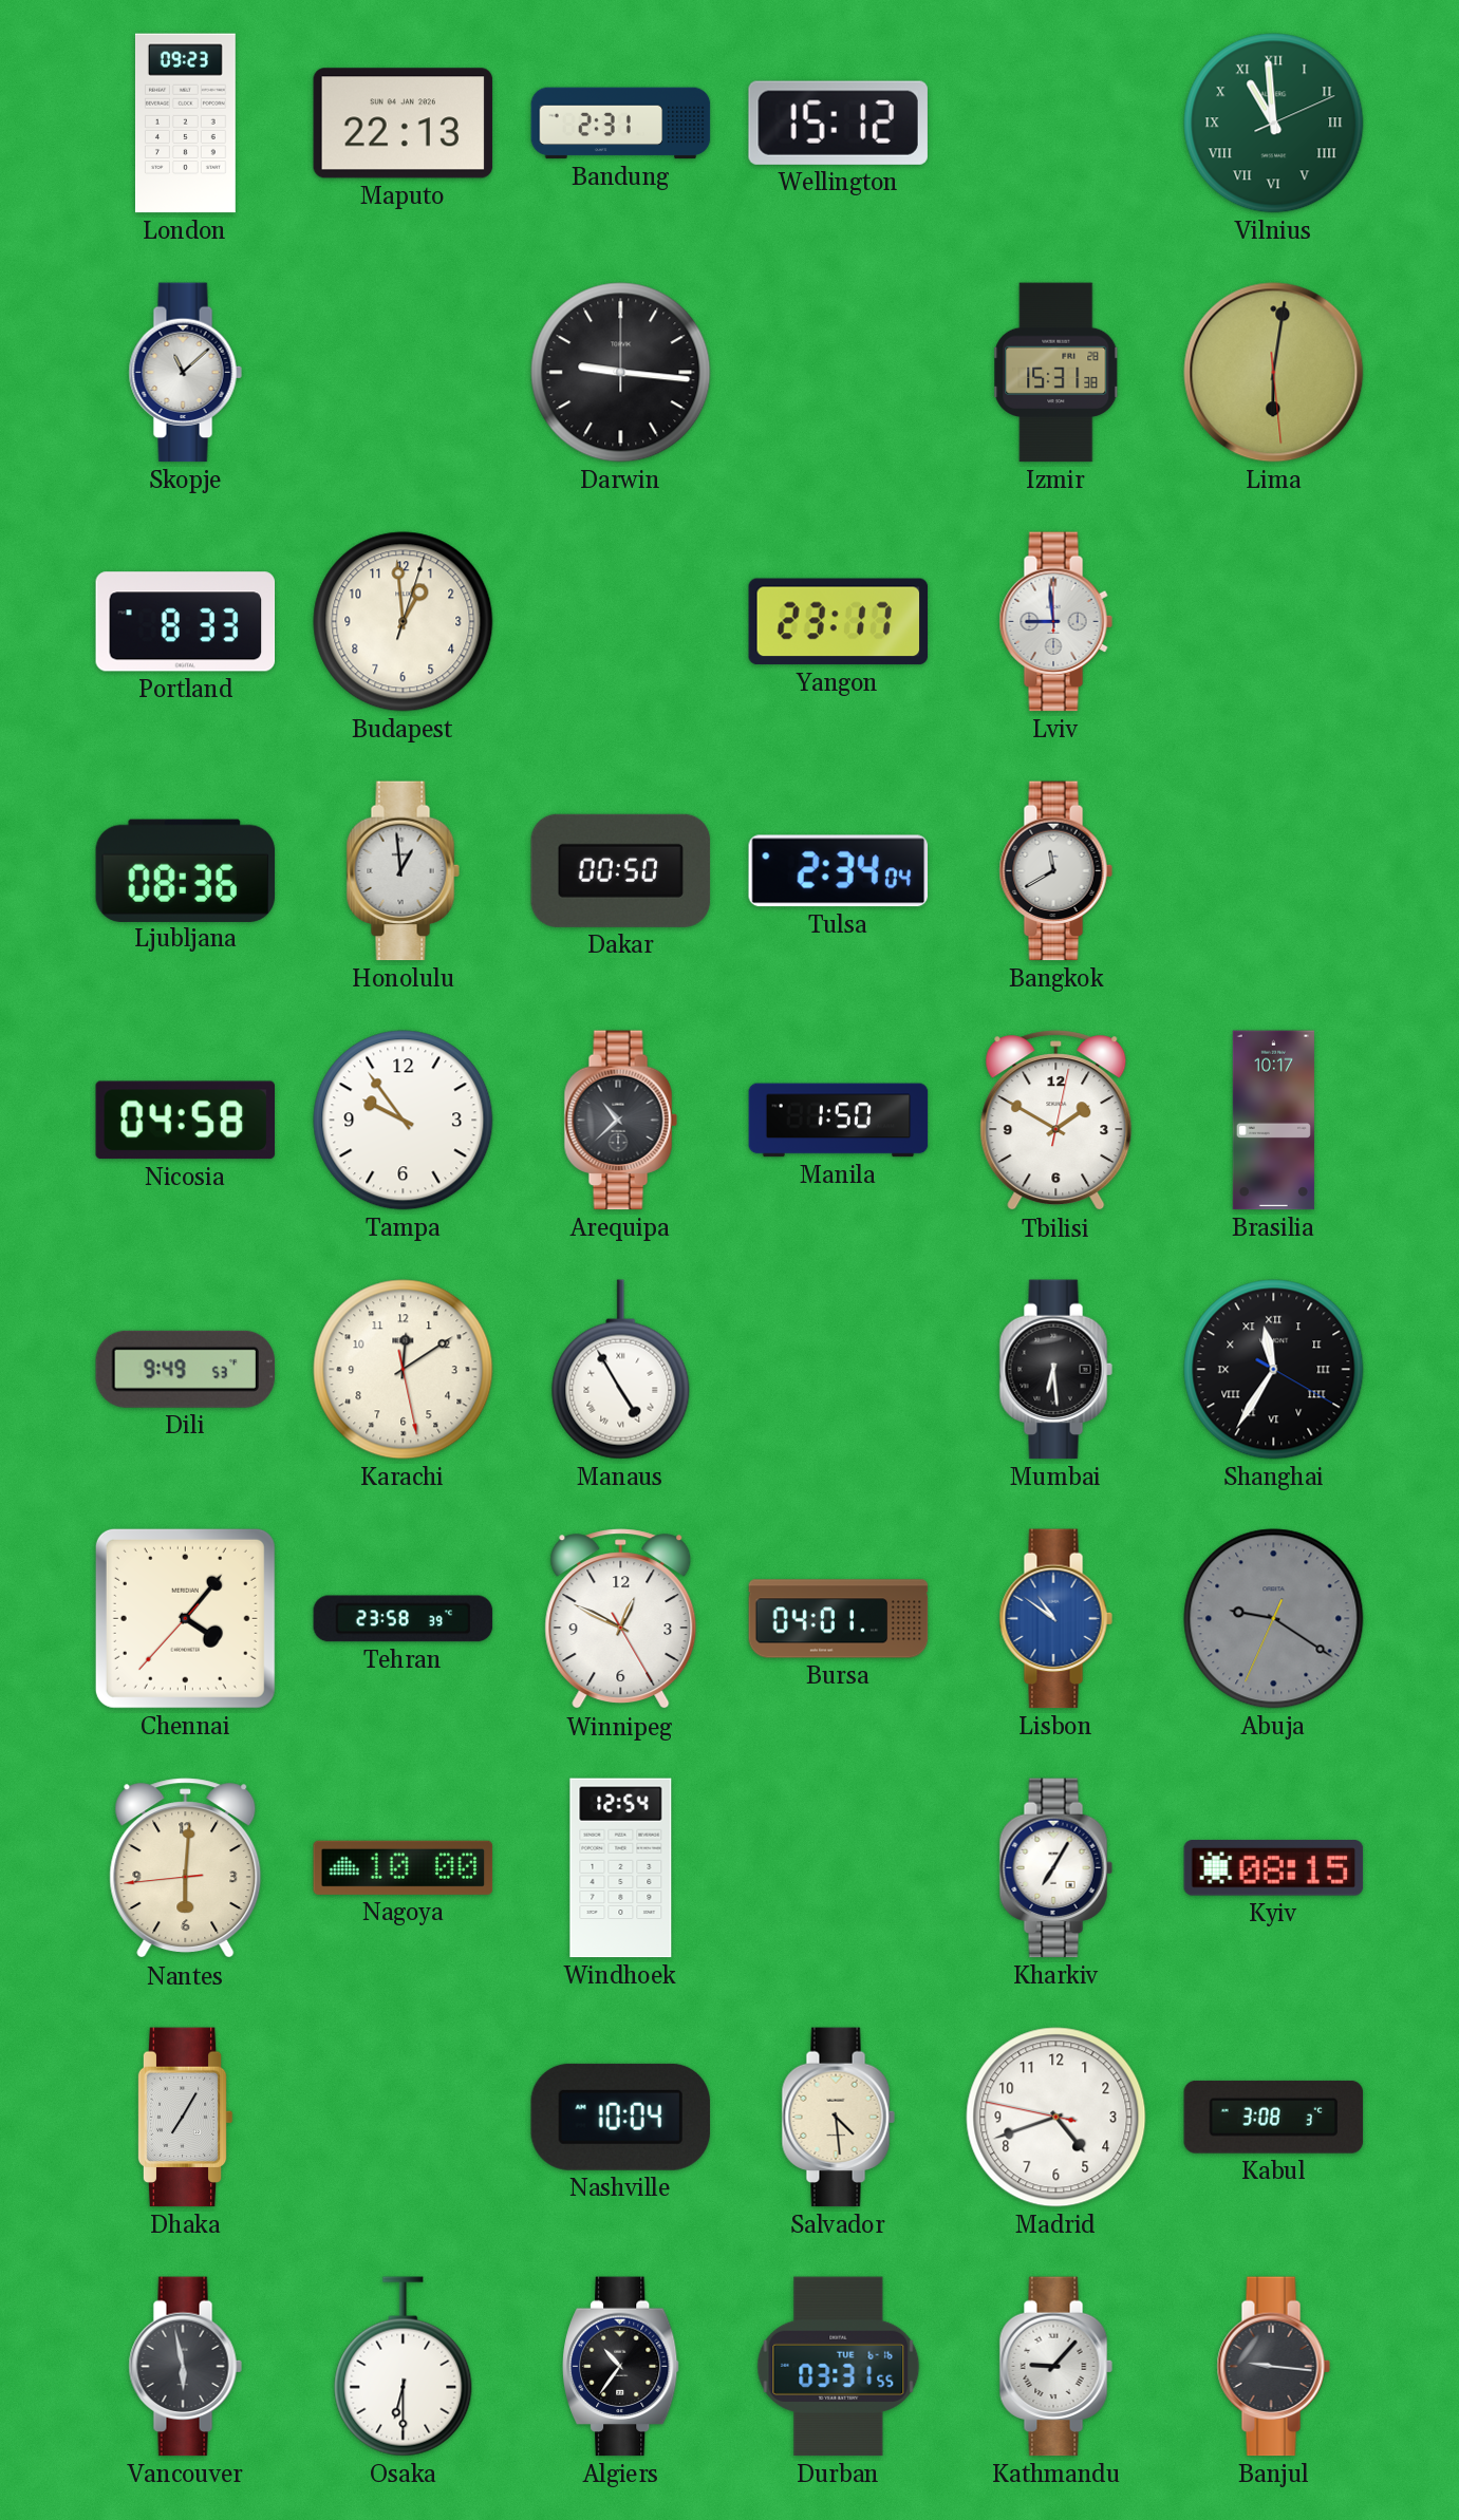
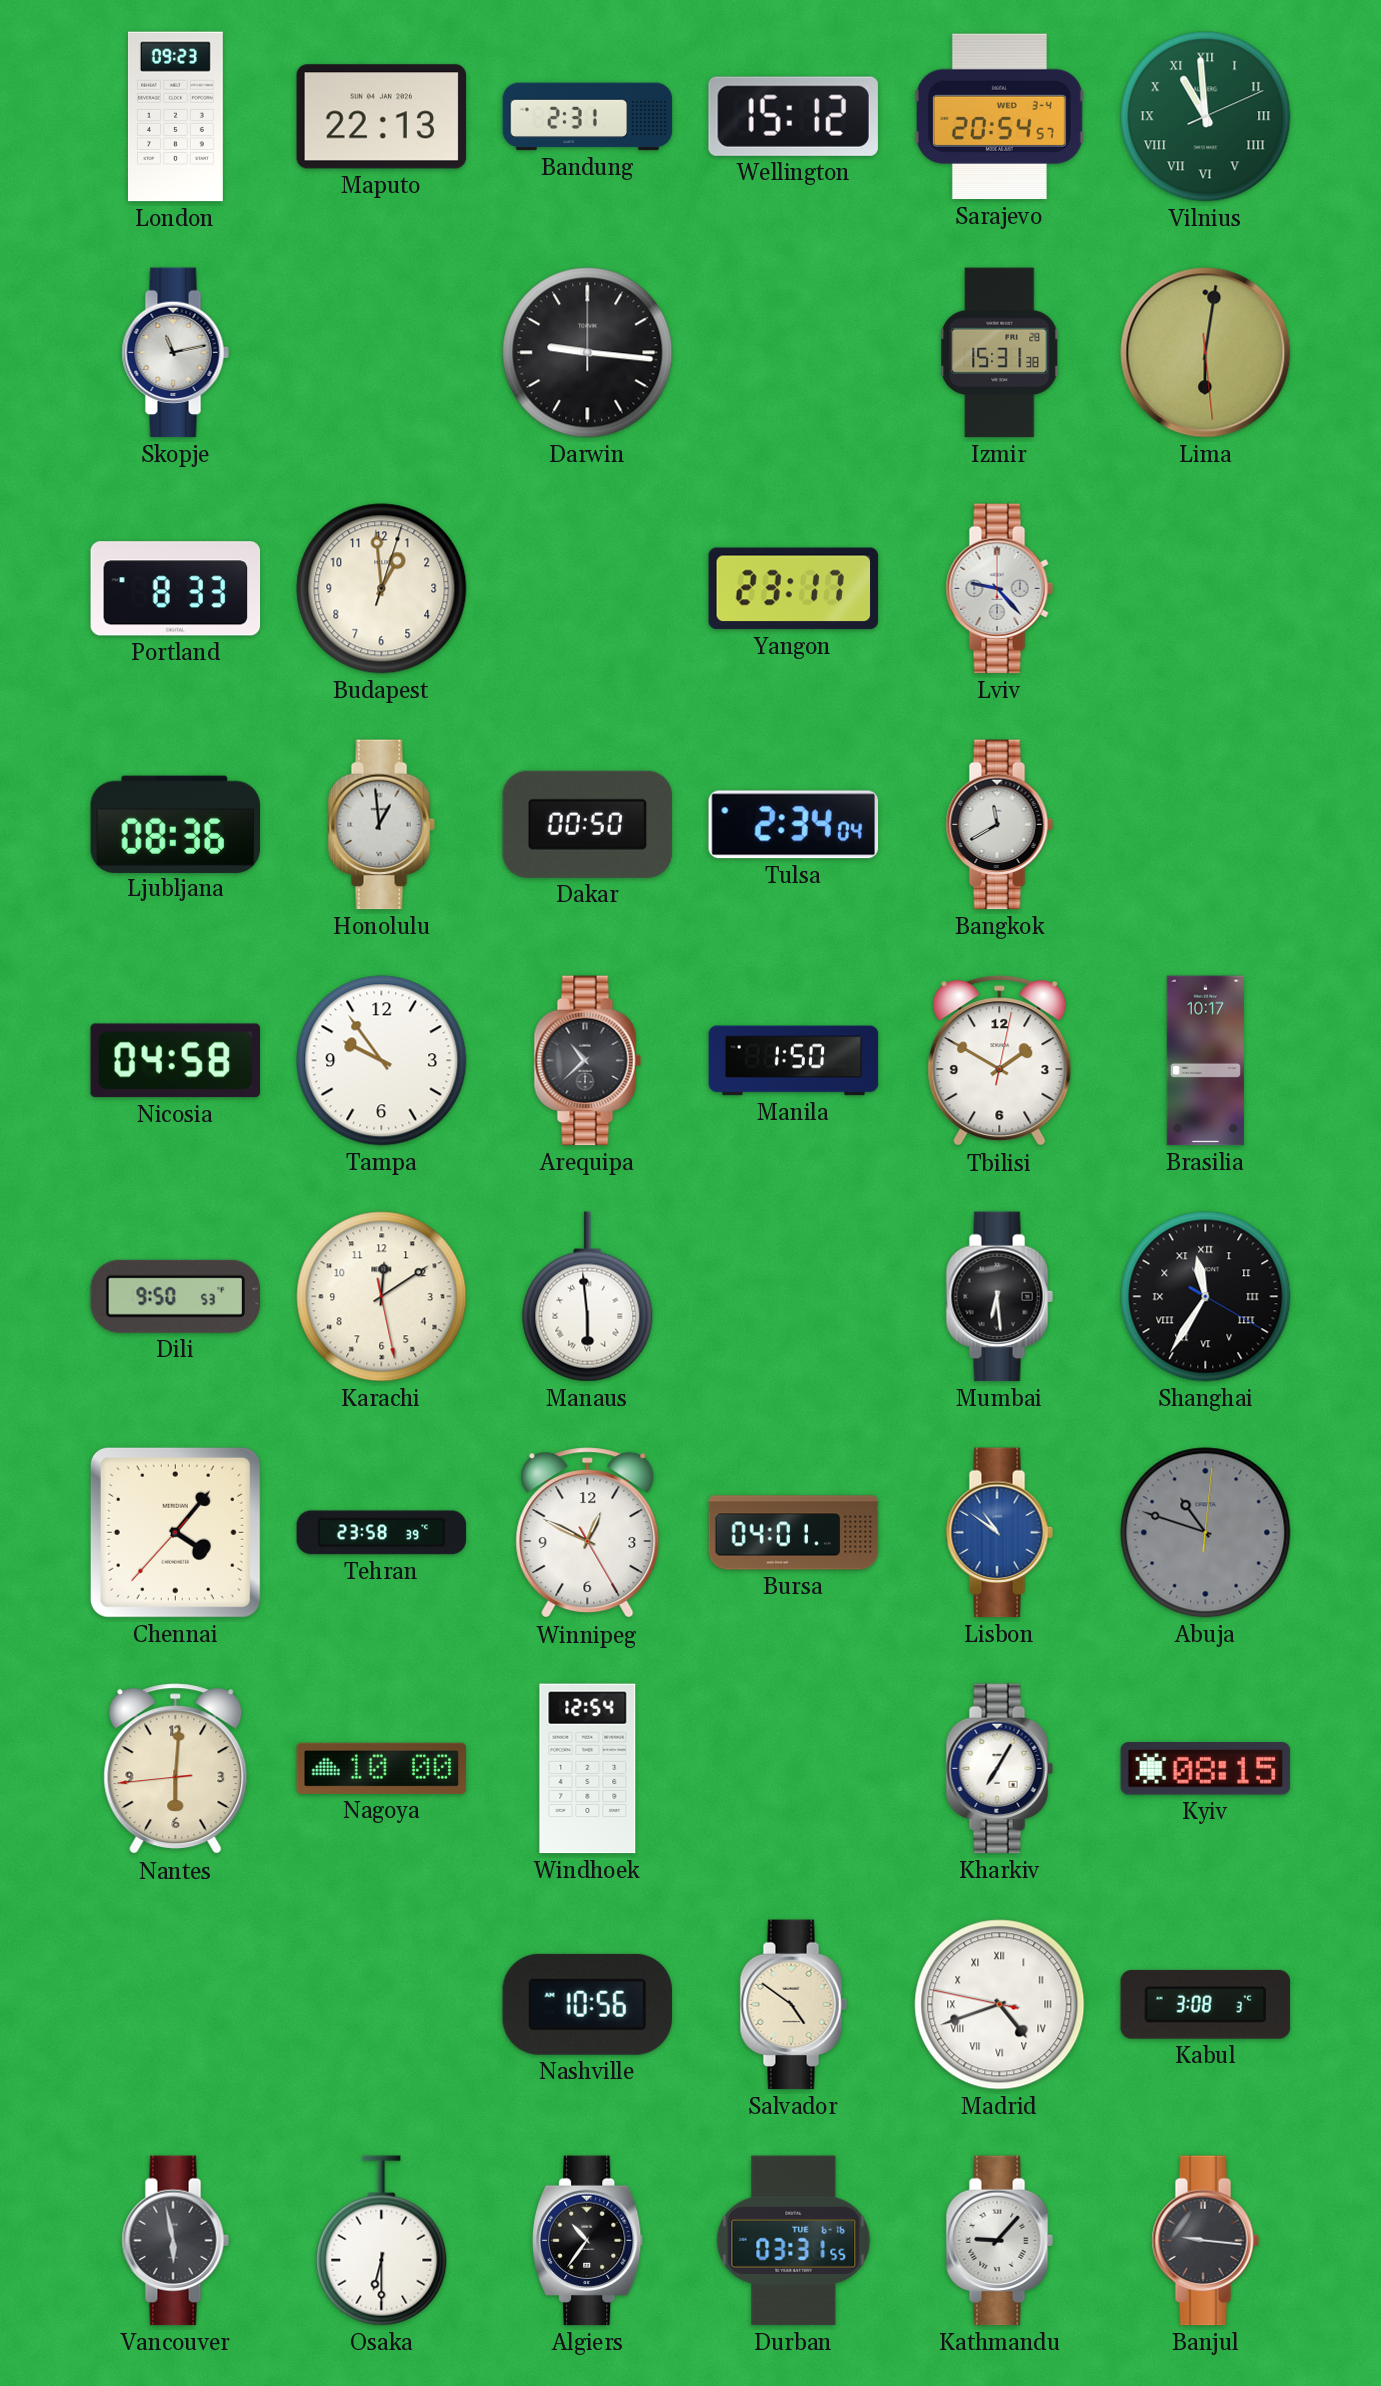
Sarajevo: none -> 20:54
Skopje: 11:08 -> 11:13
Lviv: 8:59 -> 9:23
Dili: 9:49 -> 9:50
Manaus: 4:55 -> 5:59
Abuja: 9:20 -> 10:48
Dhaka: 7:05 -> none
Nashville: 10:04 -> 10:56
Salvador: 4:29 -> 4:51
Madrid numerals: Arabic -> Roman
